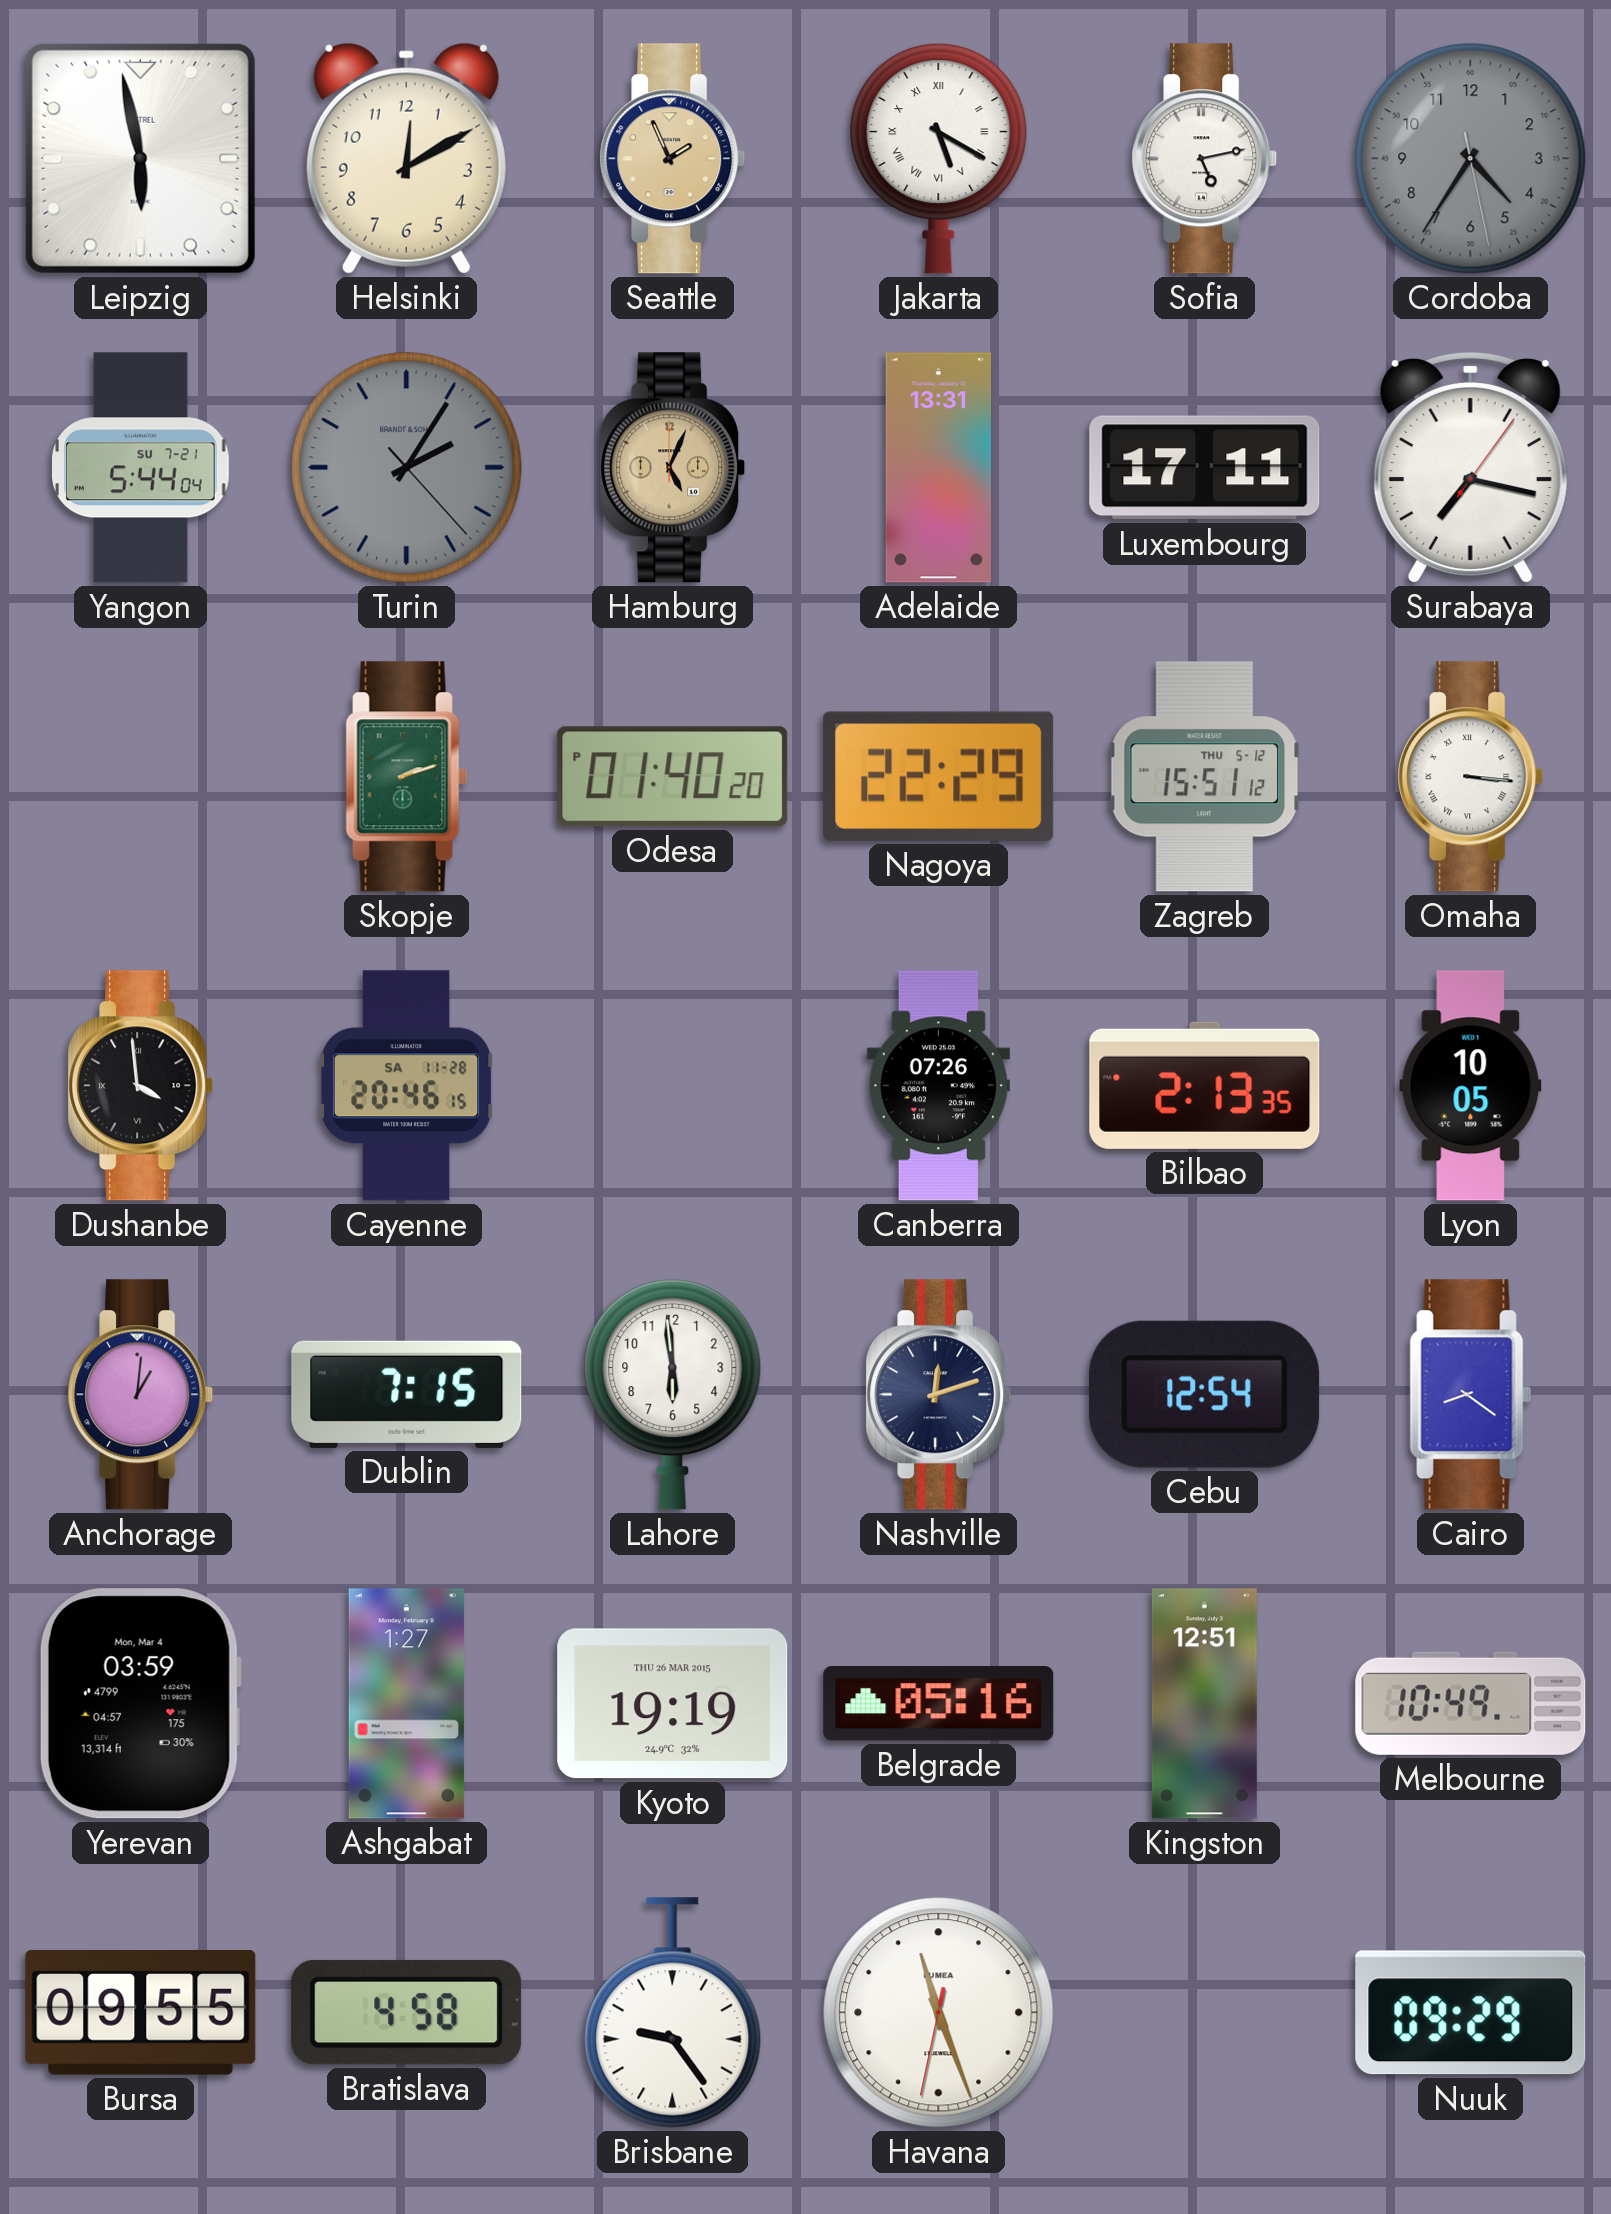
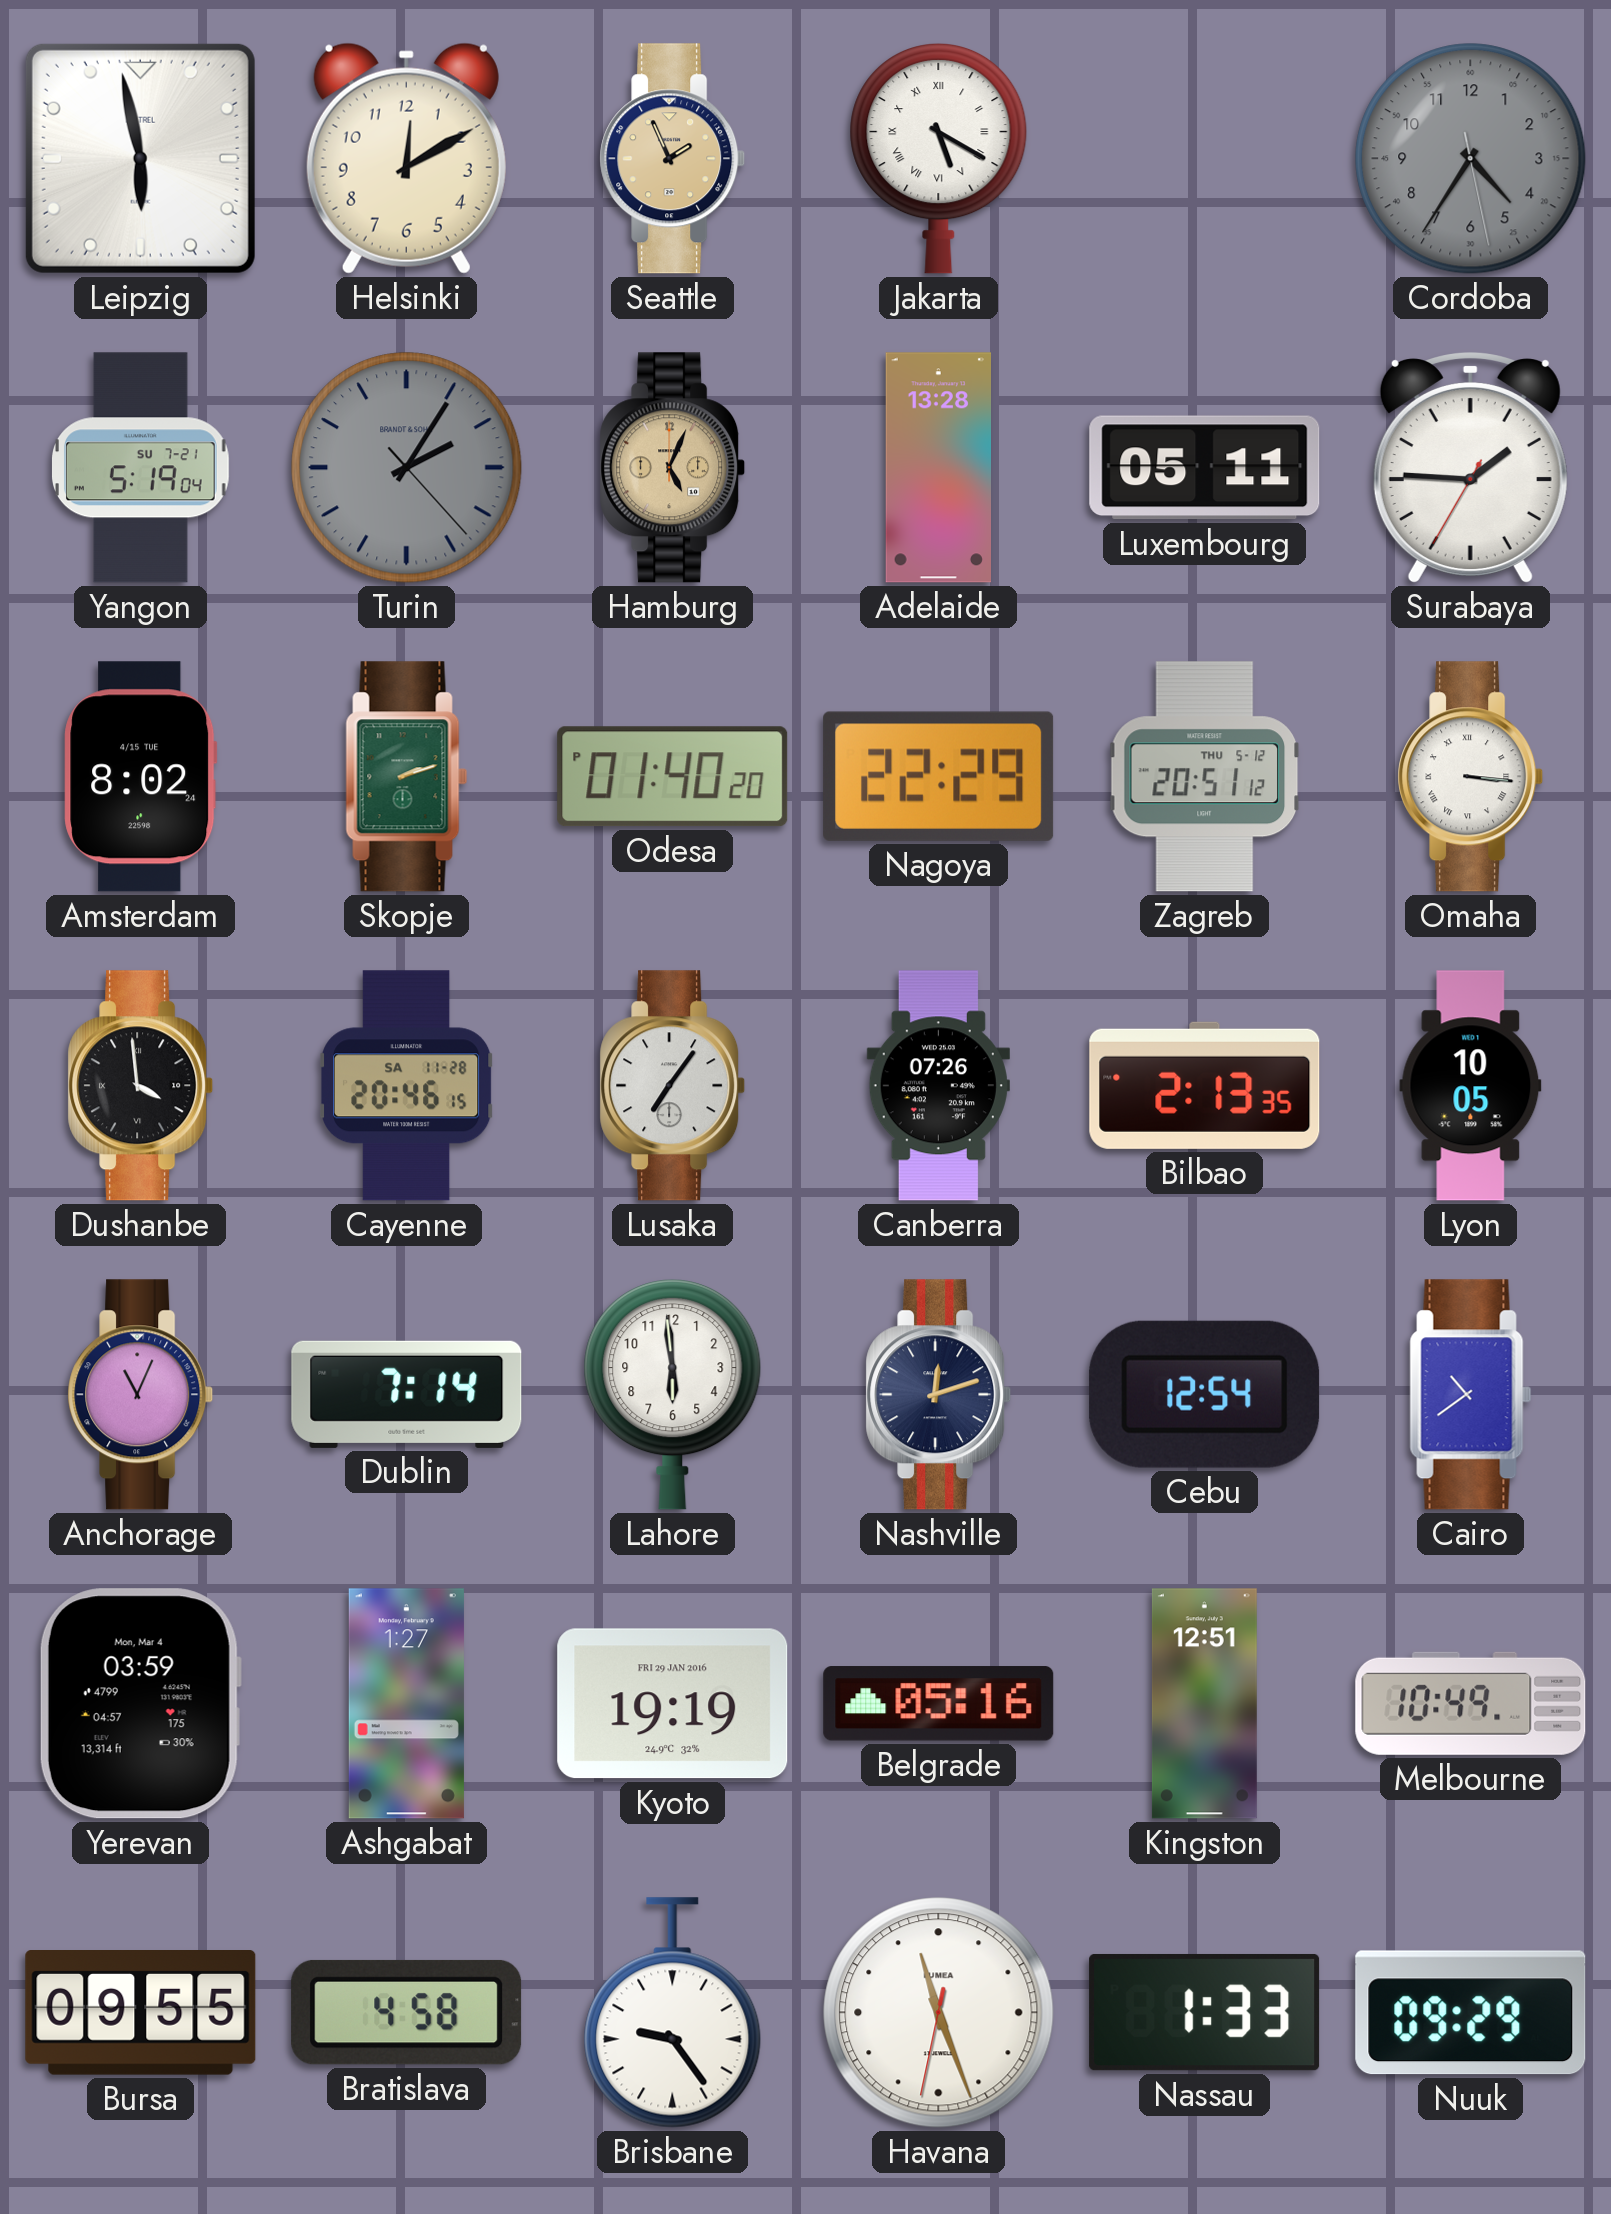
Sofia: 5:13 -> none
Yangon: 5:44 -> 5:19
Adelaide: 13:31 -> 13:28
Luxembourg: 17:11 -> 05:11
Surabaya: 7:17 -> 1:45
Amsterdam: none -> 8:02
Zagreb: 15:51 -> 20:51
Lusaka: none -> 7:06
Anchorage: 1:01 -> 11:04
Dublin: 7:15 -> 7:14
Cairo: 8:21 -> 10:39
Kyoto date: THU 26 MAR 2015 -> FRI 29 JAN 2016
Nassau: none -> 1:33
